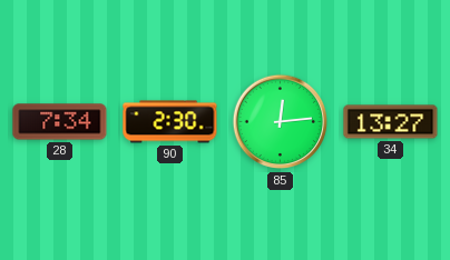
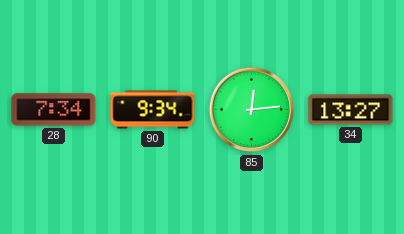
90: 2:30 -> 9:34
